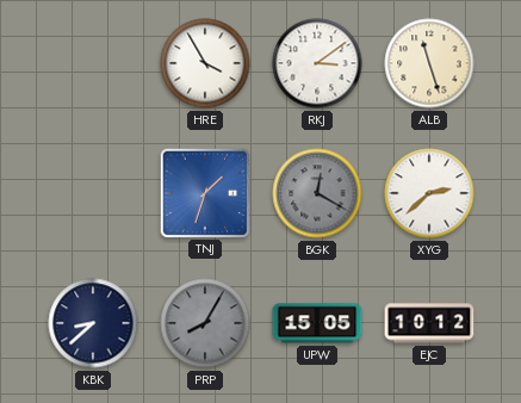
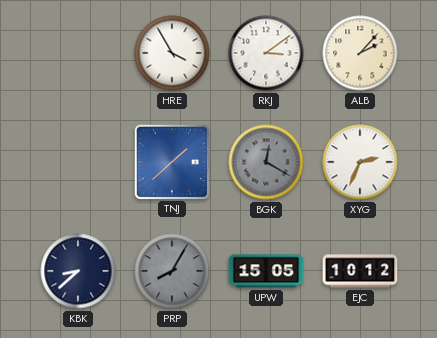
ALB: 11:27 -> 2:07
TNJ: 1:33 -> 1:38
XYG: 2:38 -> 2:34
